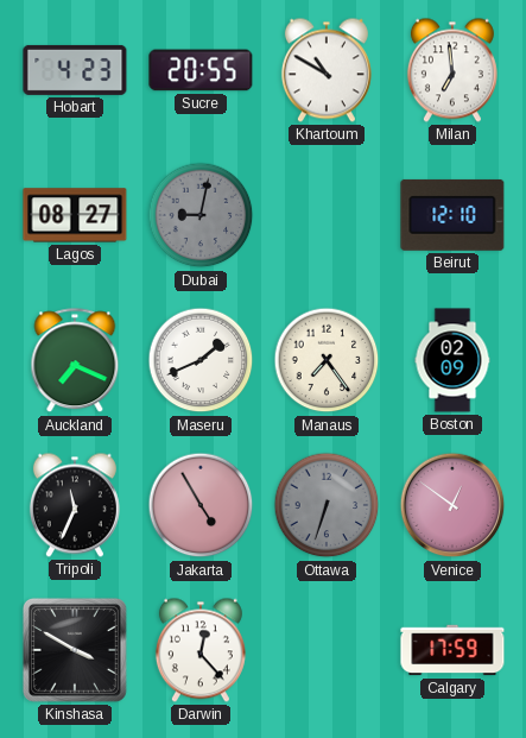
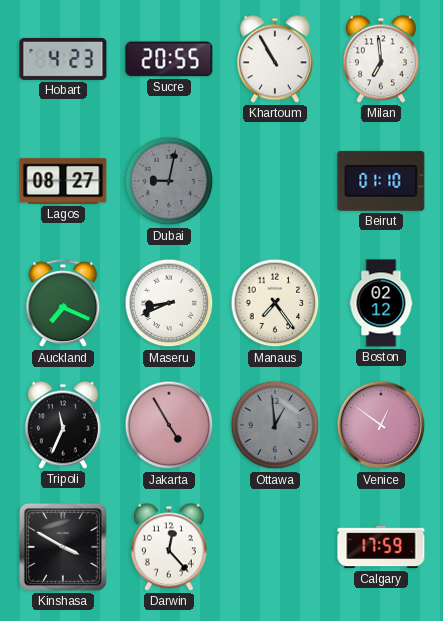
Khartoum: 10:50 -> 10:55
Beirut: 12:10 -> 01:10
Maseru: 1:41 -> 8:41
Boston: 02:09 -> 02:12
Ottawa: 6:33 -> 12:59
